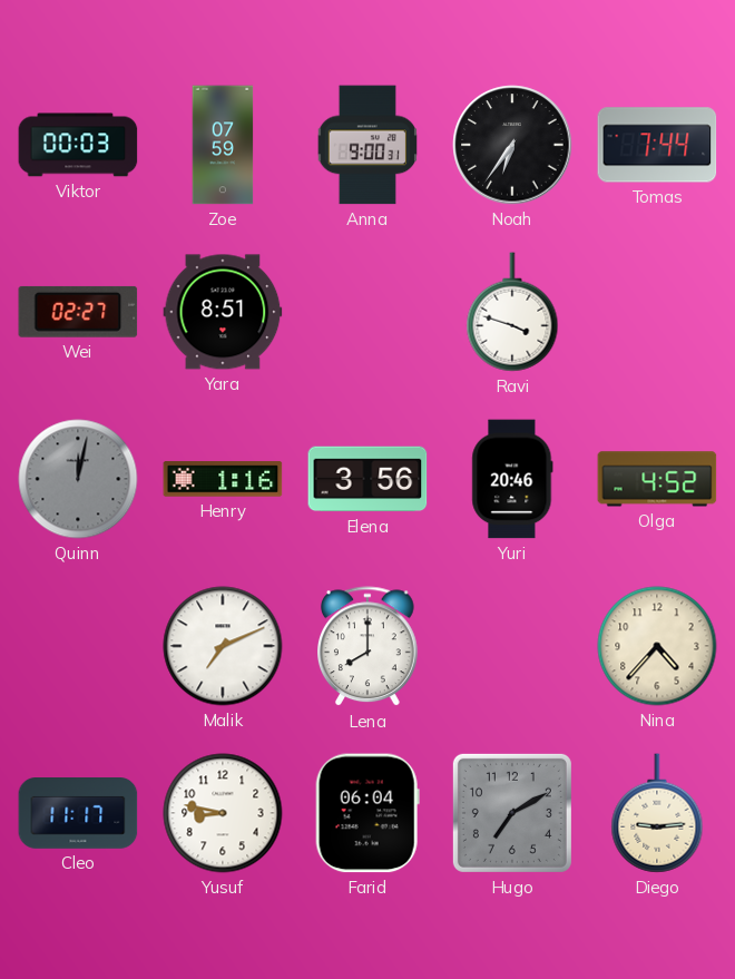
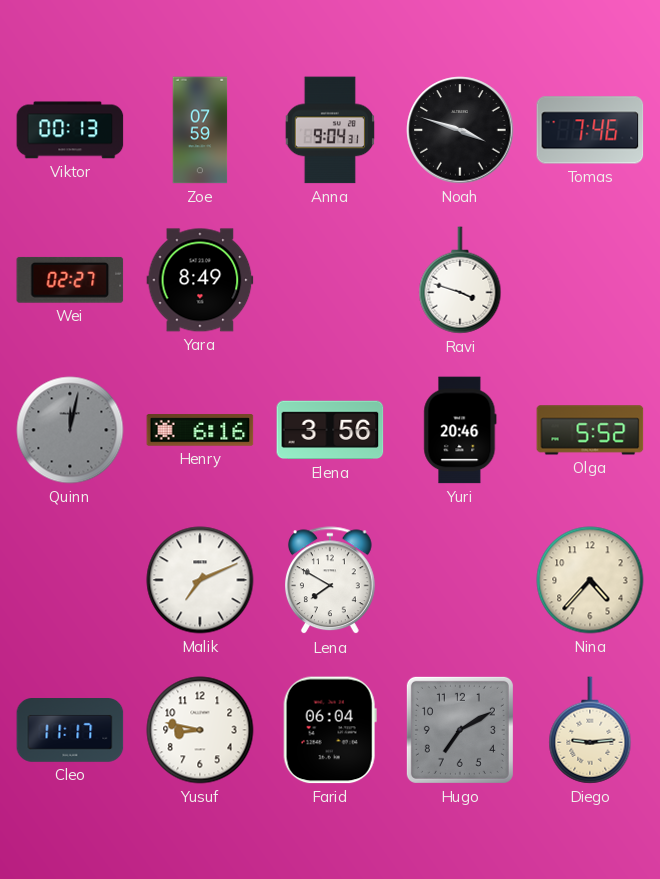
Viktor: 00:03 -> 00:13
Anna: 9:00 -> 9:04
Noah: 6:36 -> 3:48
Tomas: 7:44 -> 7:46
Yara: 8:51 -> 8:49
Henry: 1:16 -> 6:16
Olga: 4:52 -> 5:52
Lena: 8:00 -> 7:50
